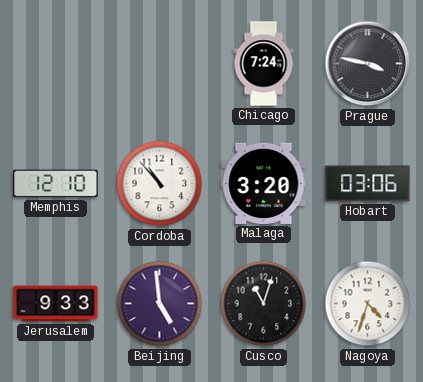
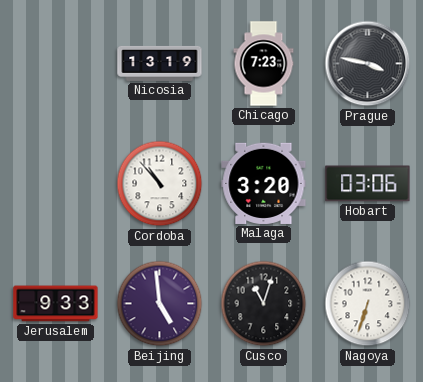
Nicosia: none -> 13:19
Chicago: 7:24 -> 7:23
Memphis: 12:10 -> none
Nagoya: 4:33 -> 6:33
